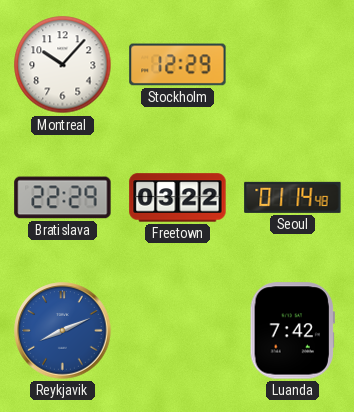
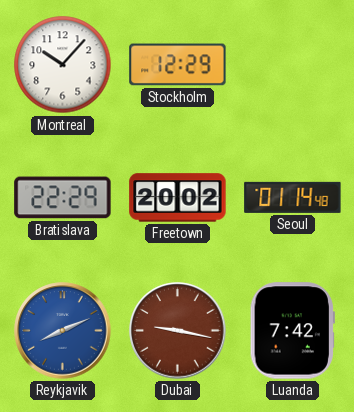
Freetown: 03:22 -> 20:02
Dubai: none -> 9:17
